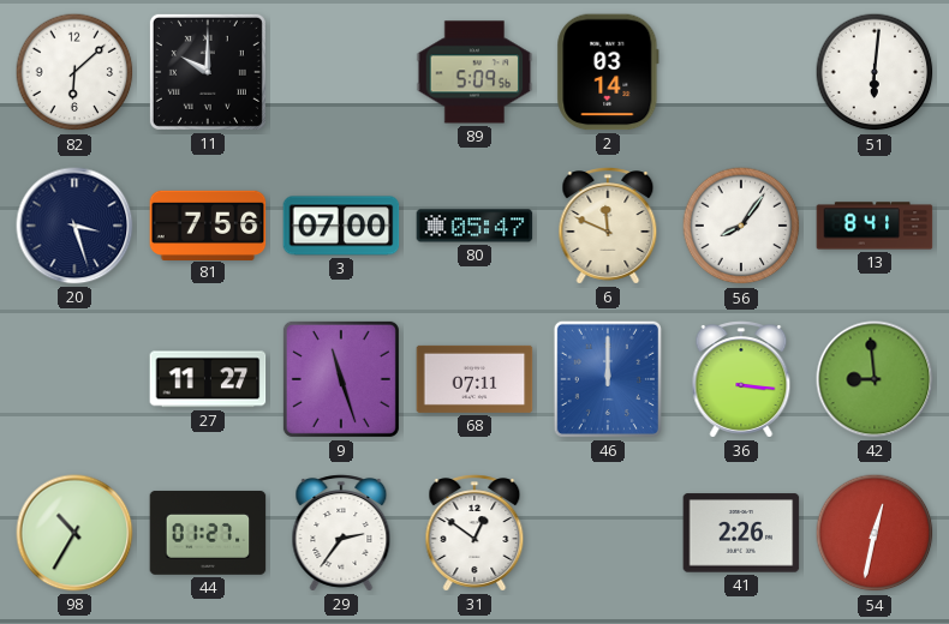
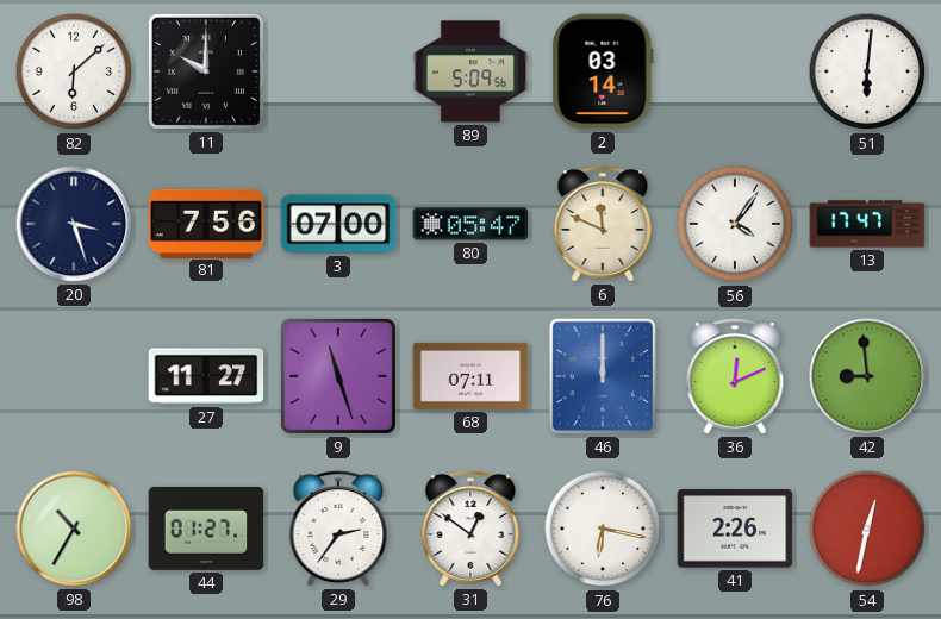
56: 8:06 -> 4:06
13: 8:41 -> 17:47
36: 3:16 -> 12:11
76: none -> 6:17
